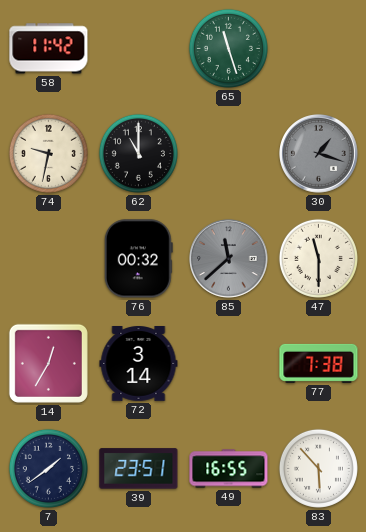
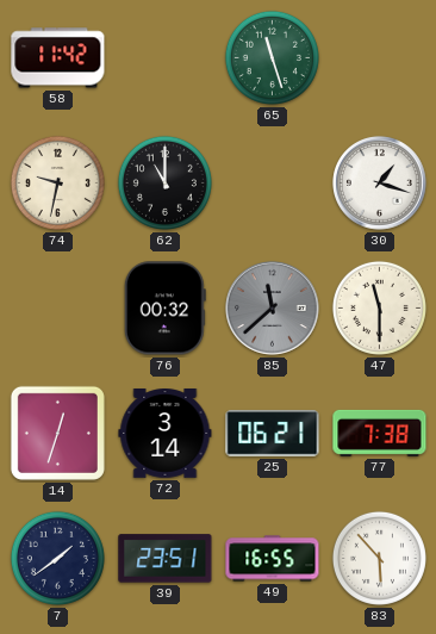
30 dial: grey -> white
14: 12:35 -> 12:33
25: none -> 06:21
